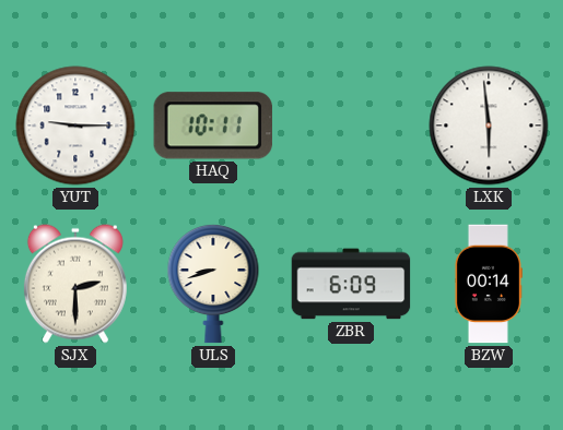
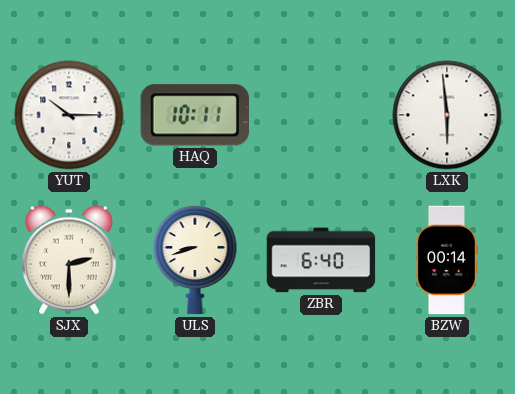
YUT: 9:15 -> 10:15
ZBR: 6:09 -> 6:40
